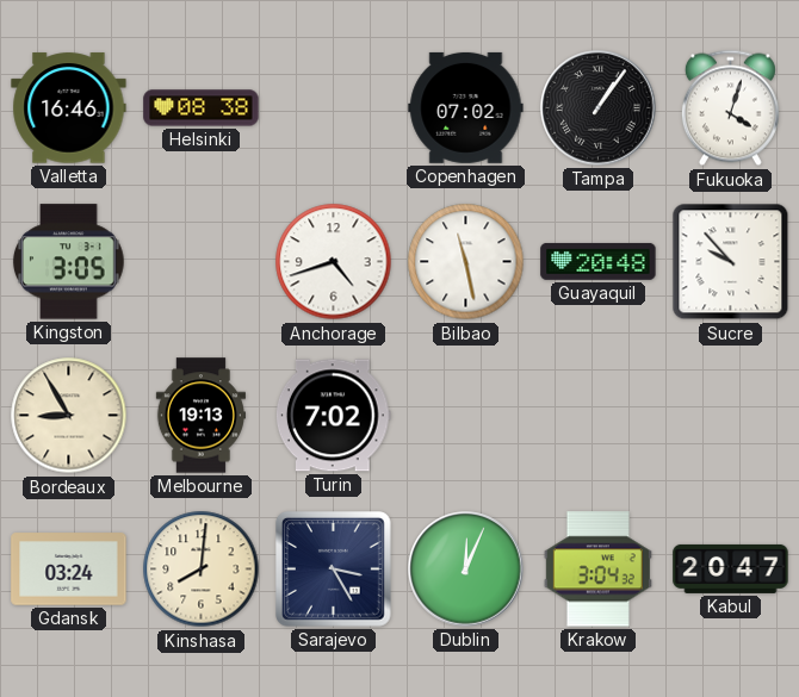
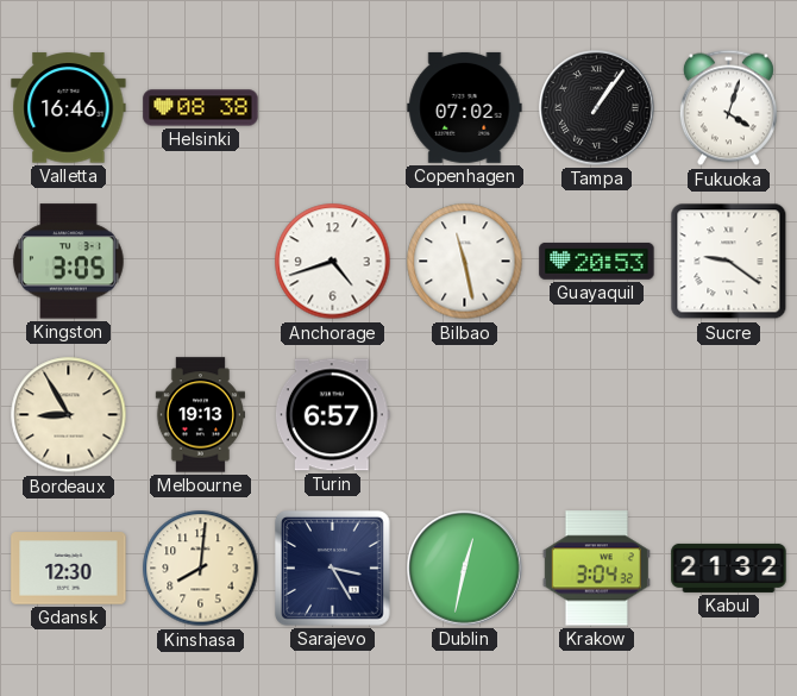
Guayaquil: 20:48 -> 20:53
Sucre: 9:53 -> 9:21
Turin: 7:02 -> 6:57
Gdansk: 03:24 -> 12:30
Dublin: 12:04 -> 12:32
Kabul: 20:47 -> 21:32
